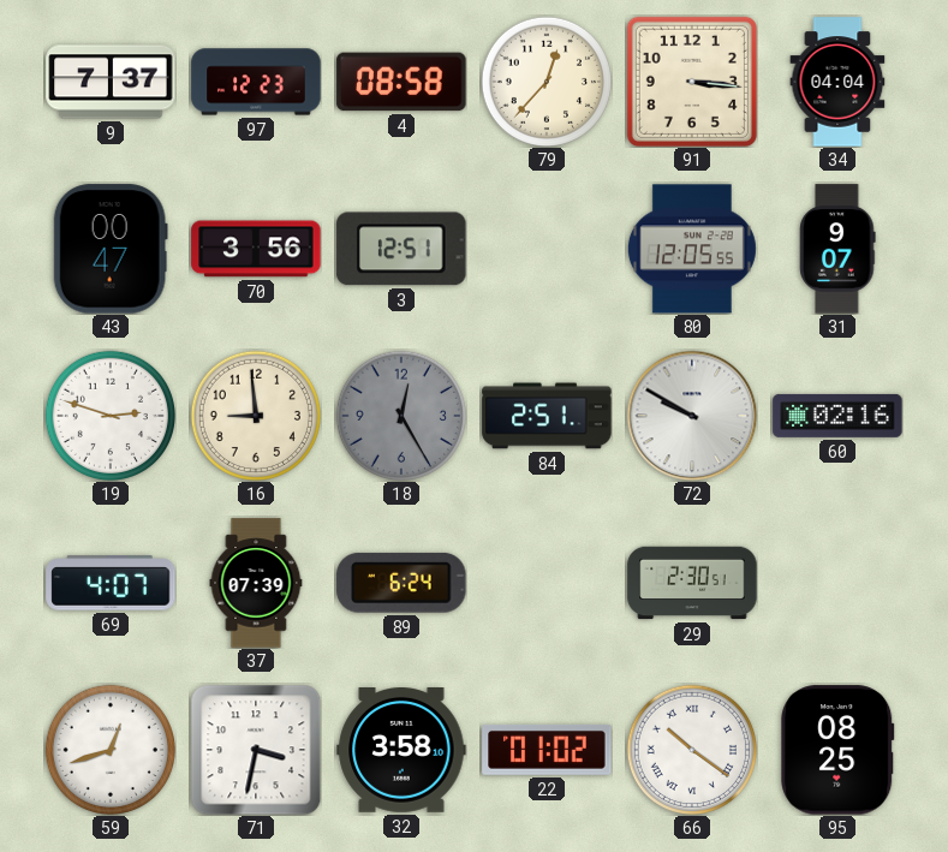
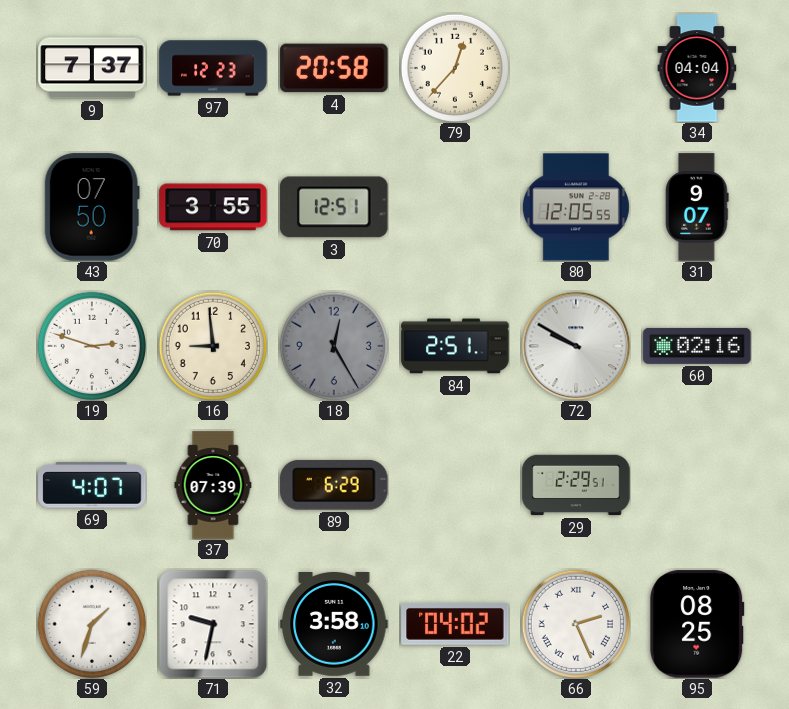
4: 08:58 -> 20:58
91: 3:16 -> none
43: 00:47 -> 07:50
70: 3:56 -> 3:55
89: 6:24 -> 6:29
29: 2:30 -> 2:29
59: 12:42 -> 1:33
71: 3:32 -> 9:32
22: 01:02 -> 04:02
66: 10:21 -> 2:26
